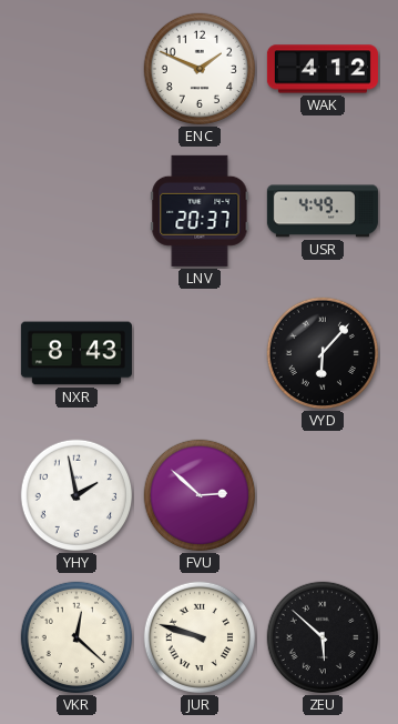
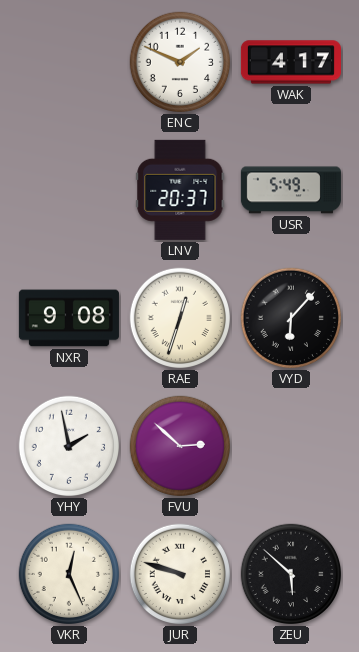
WAK: 4:12 -> 4:17
USR: 4:49 -> 5:49
NXR: 8:43 -> 9:08
RAE: none -> 12:33
VKR: 12:22 -> 12:26
